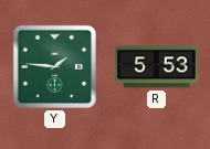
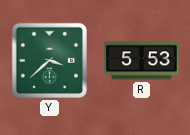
Y: 1:46 -> 3:38
